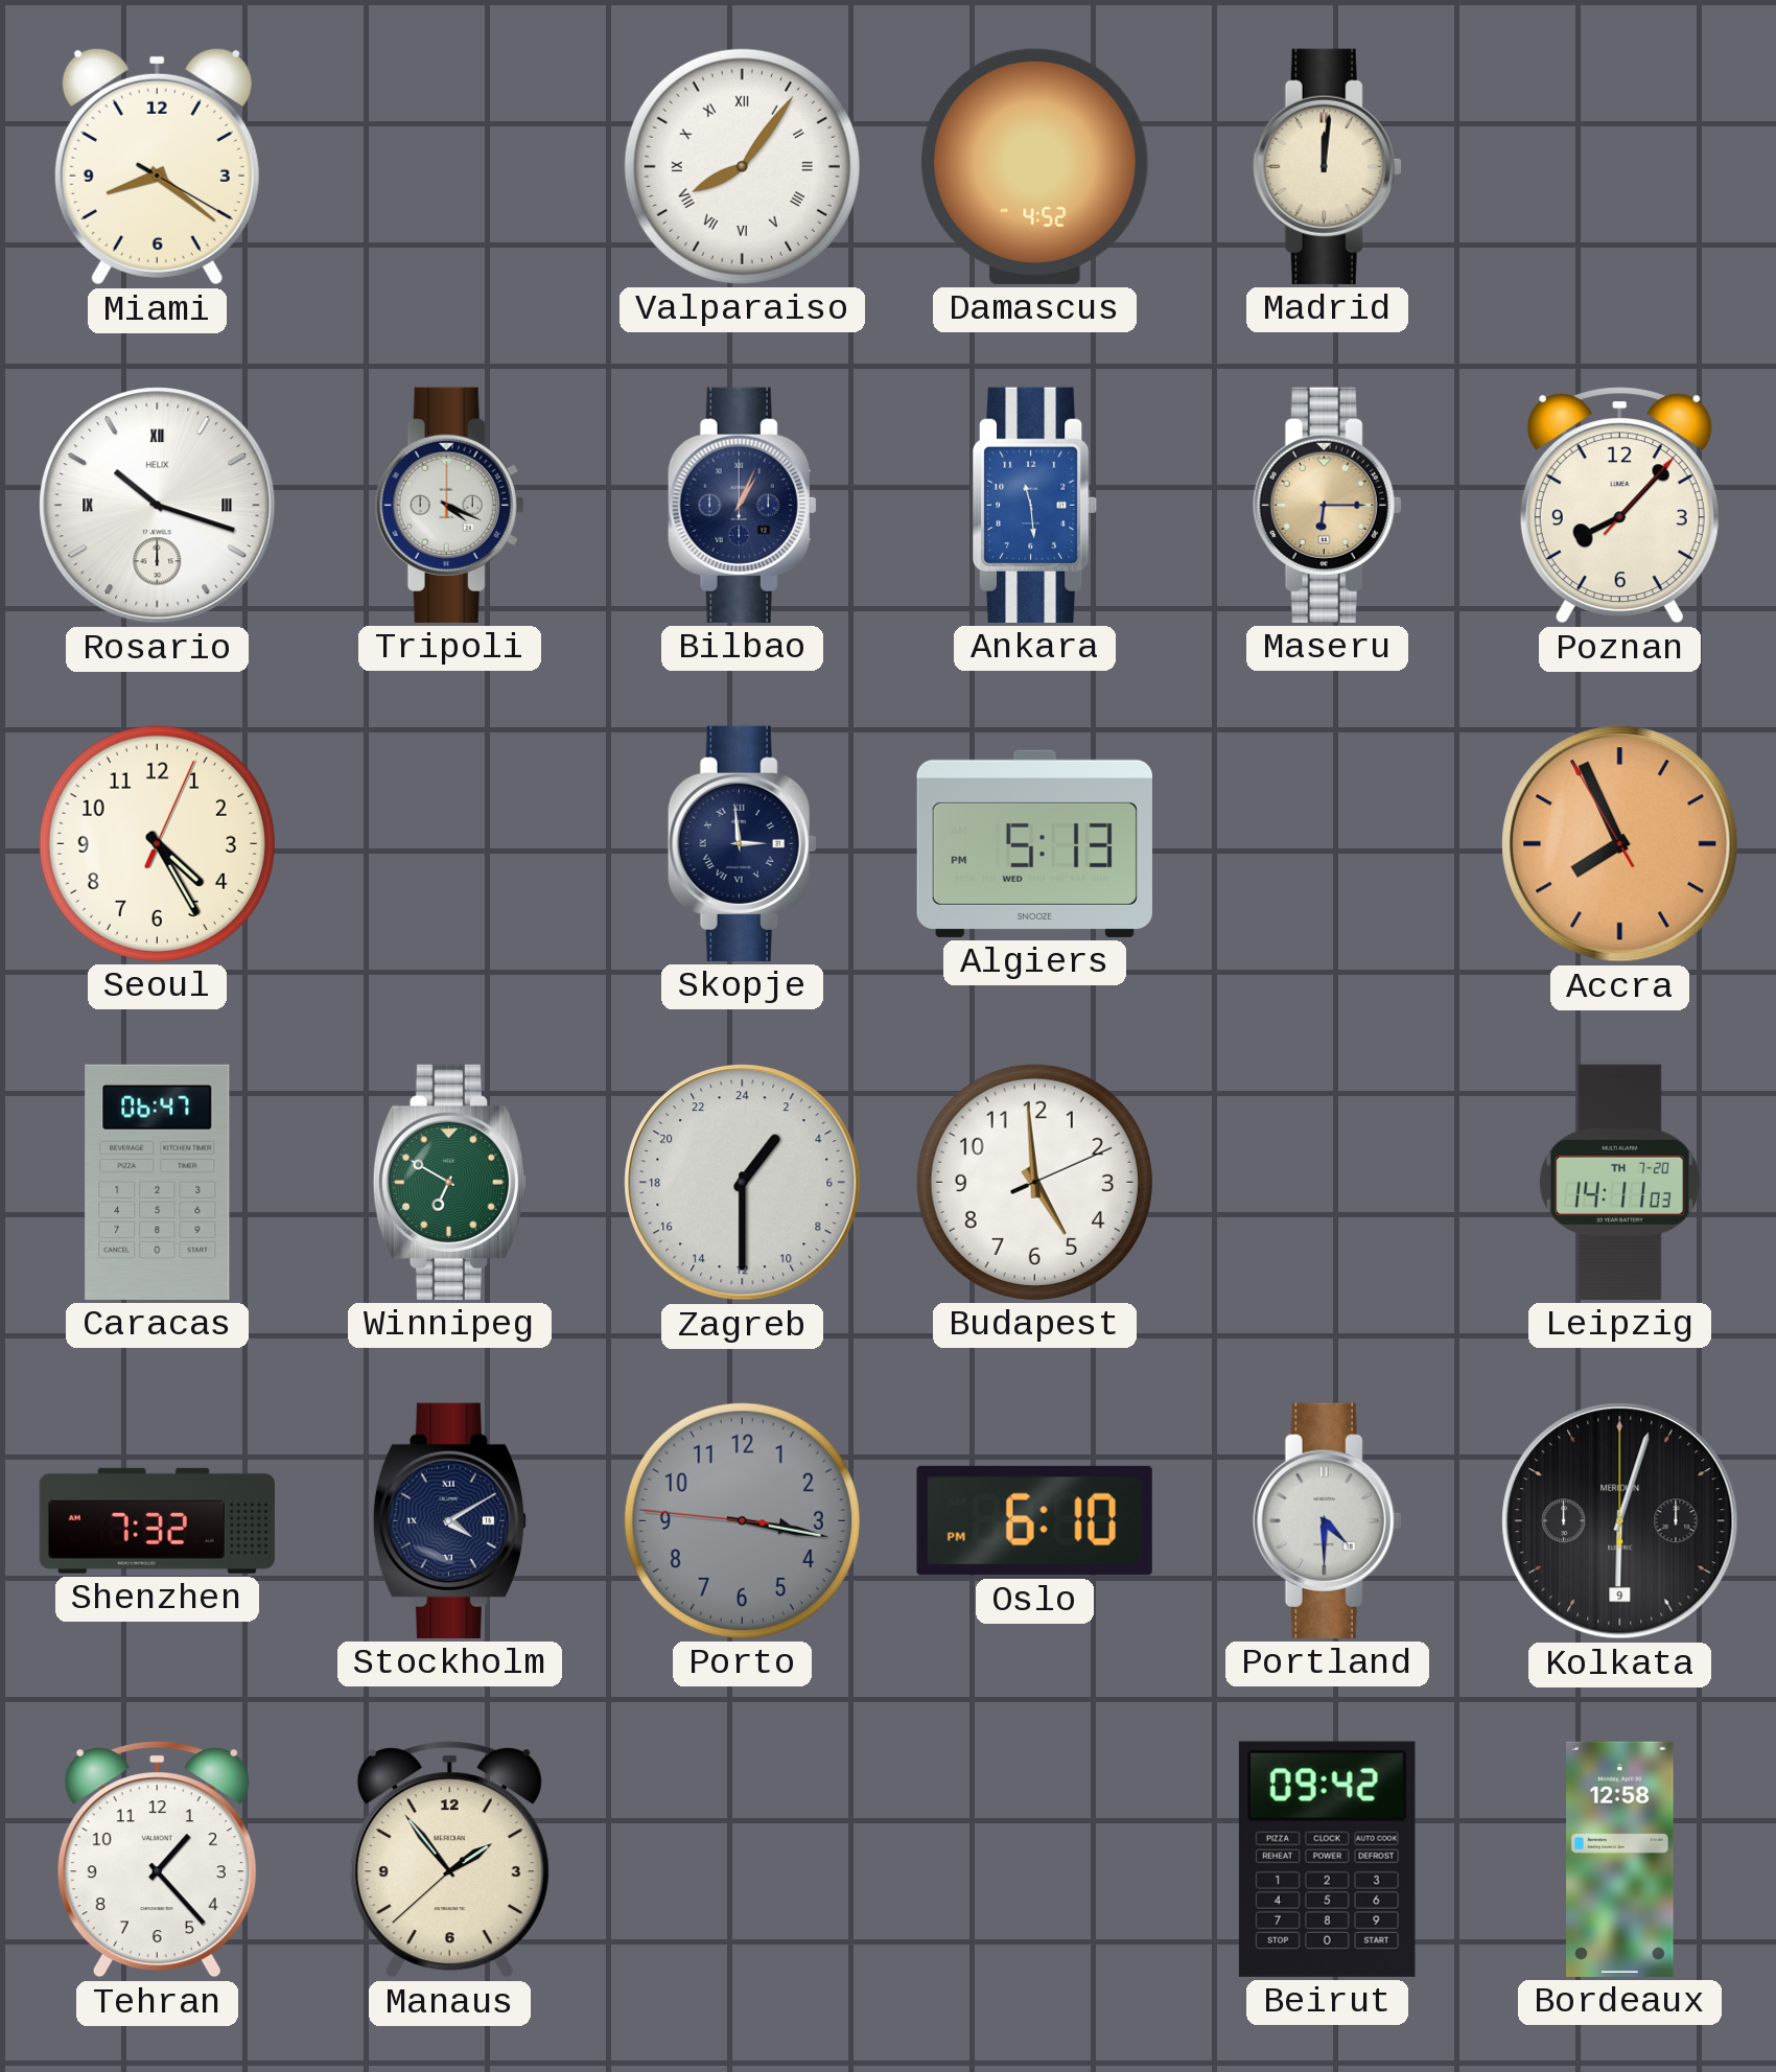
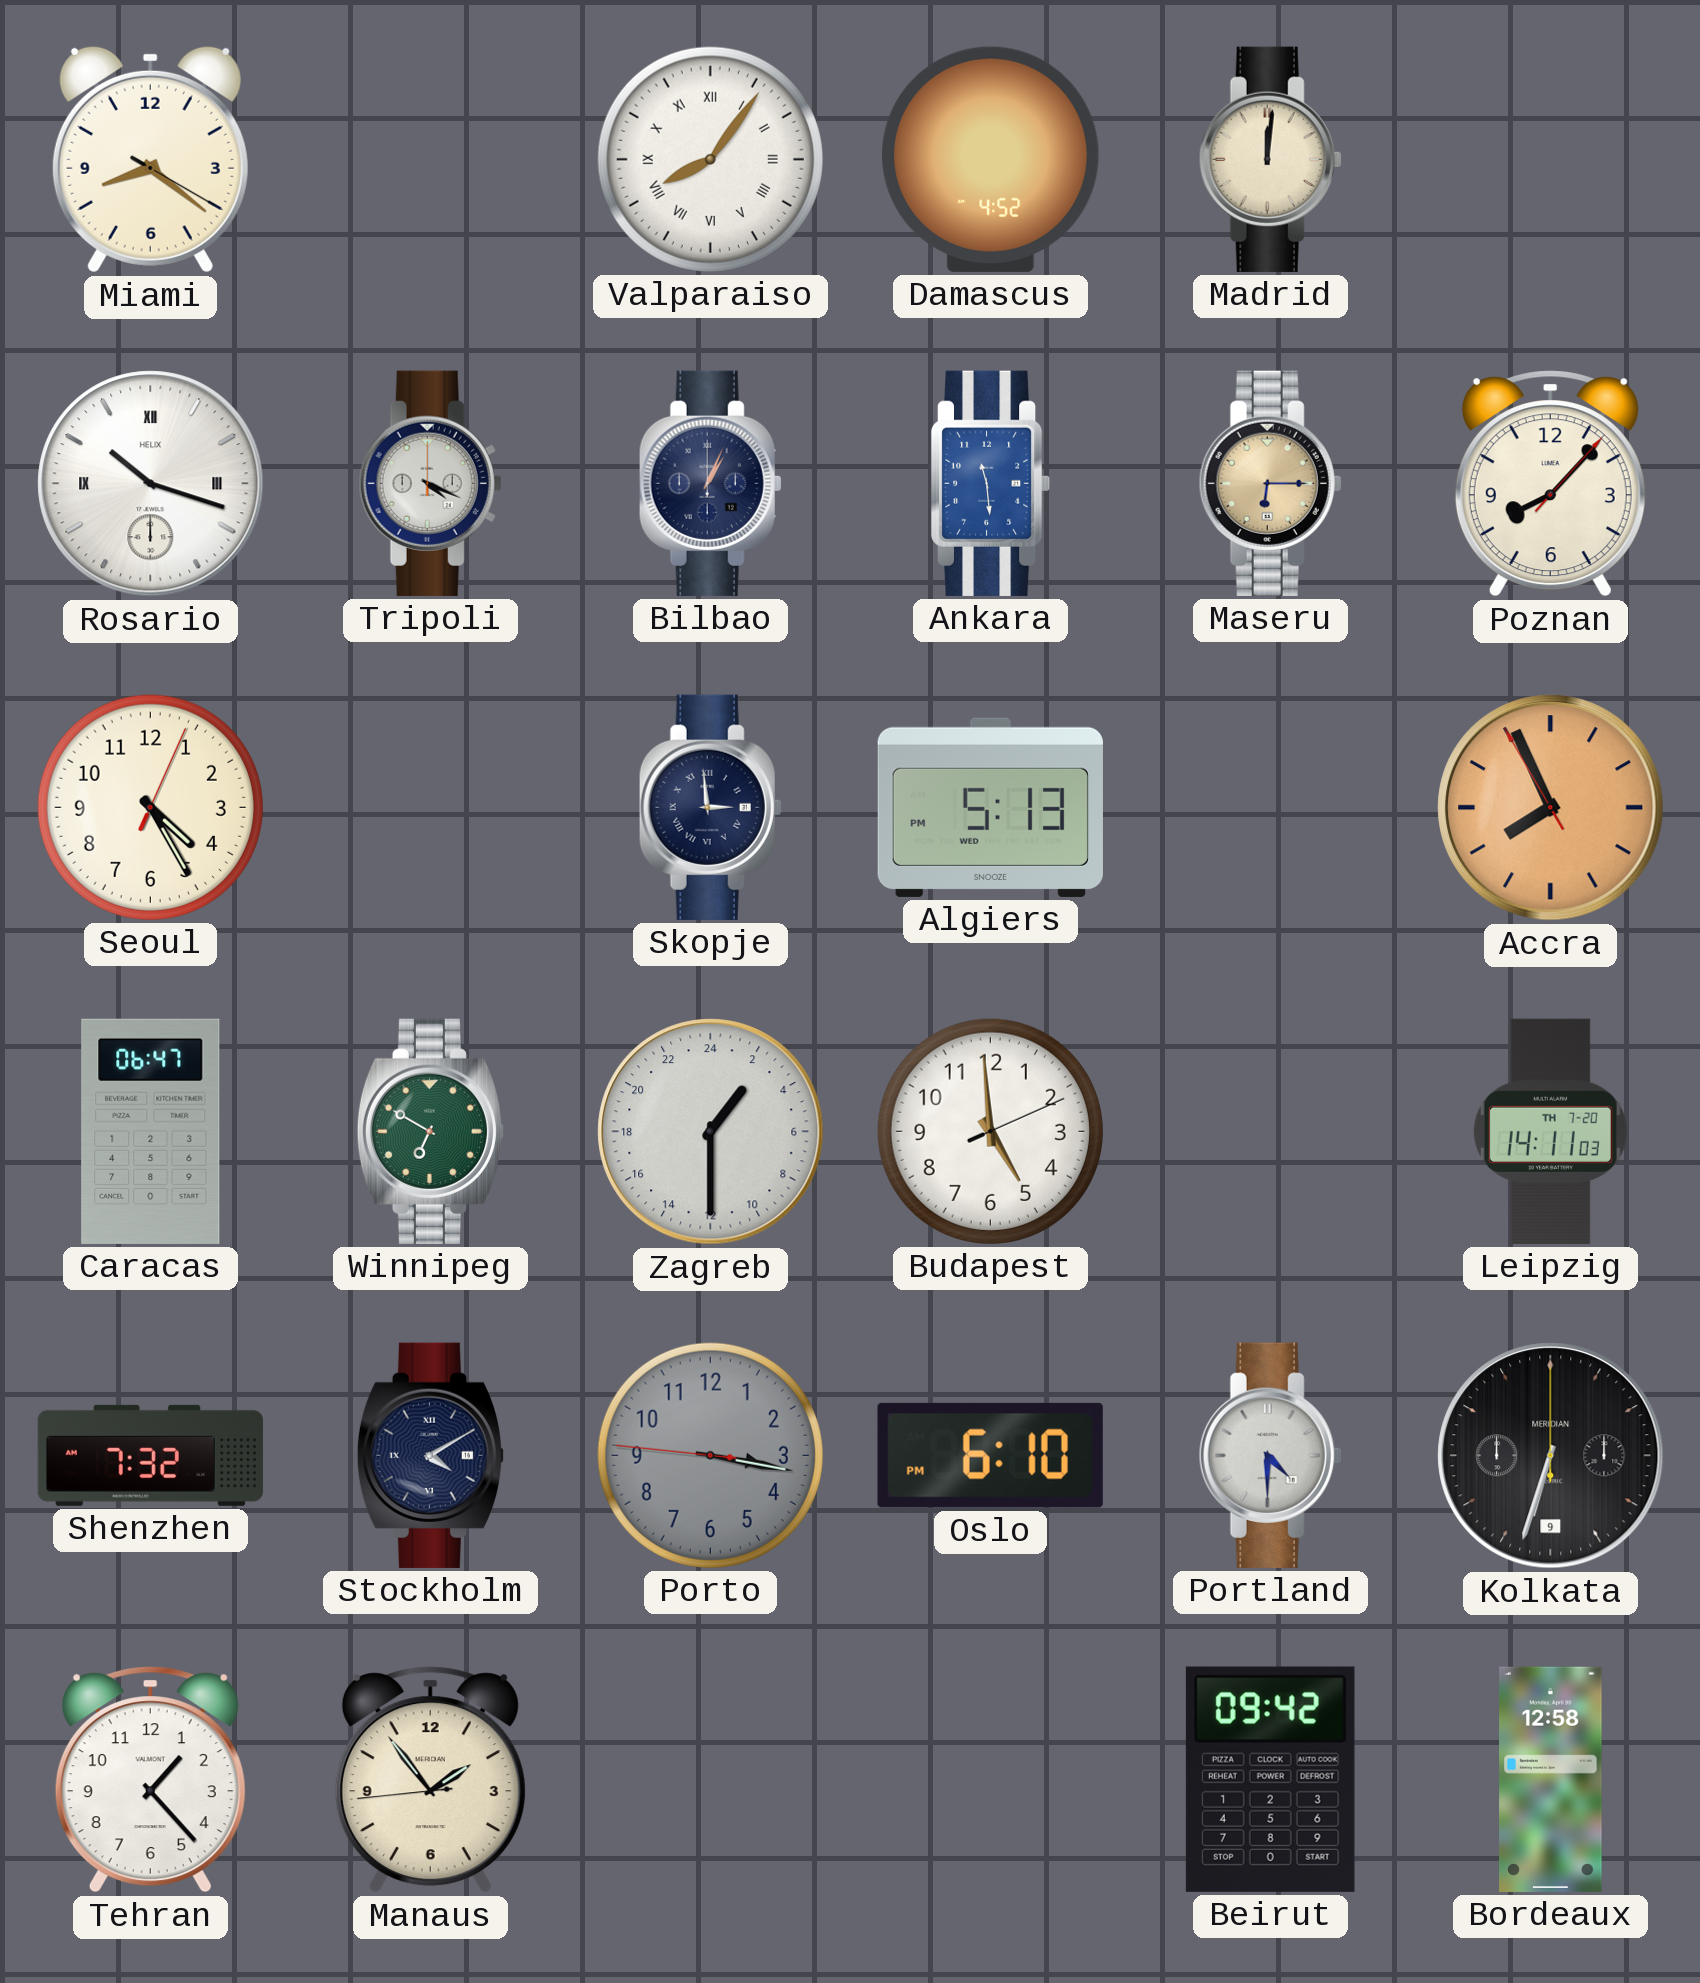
Kolkata: 6:03 -> 6:33
Manaus: 1:53:38 -> 1:53:44
